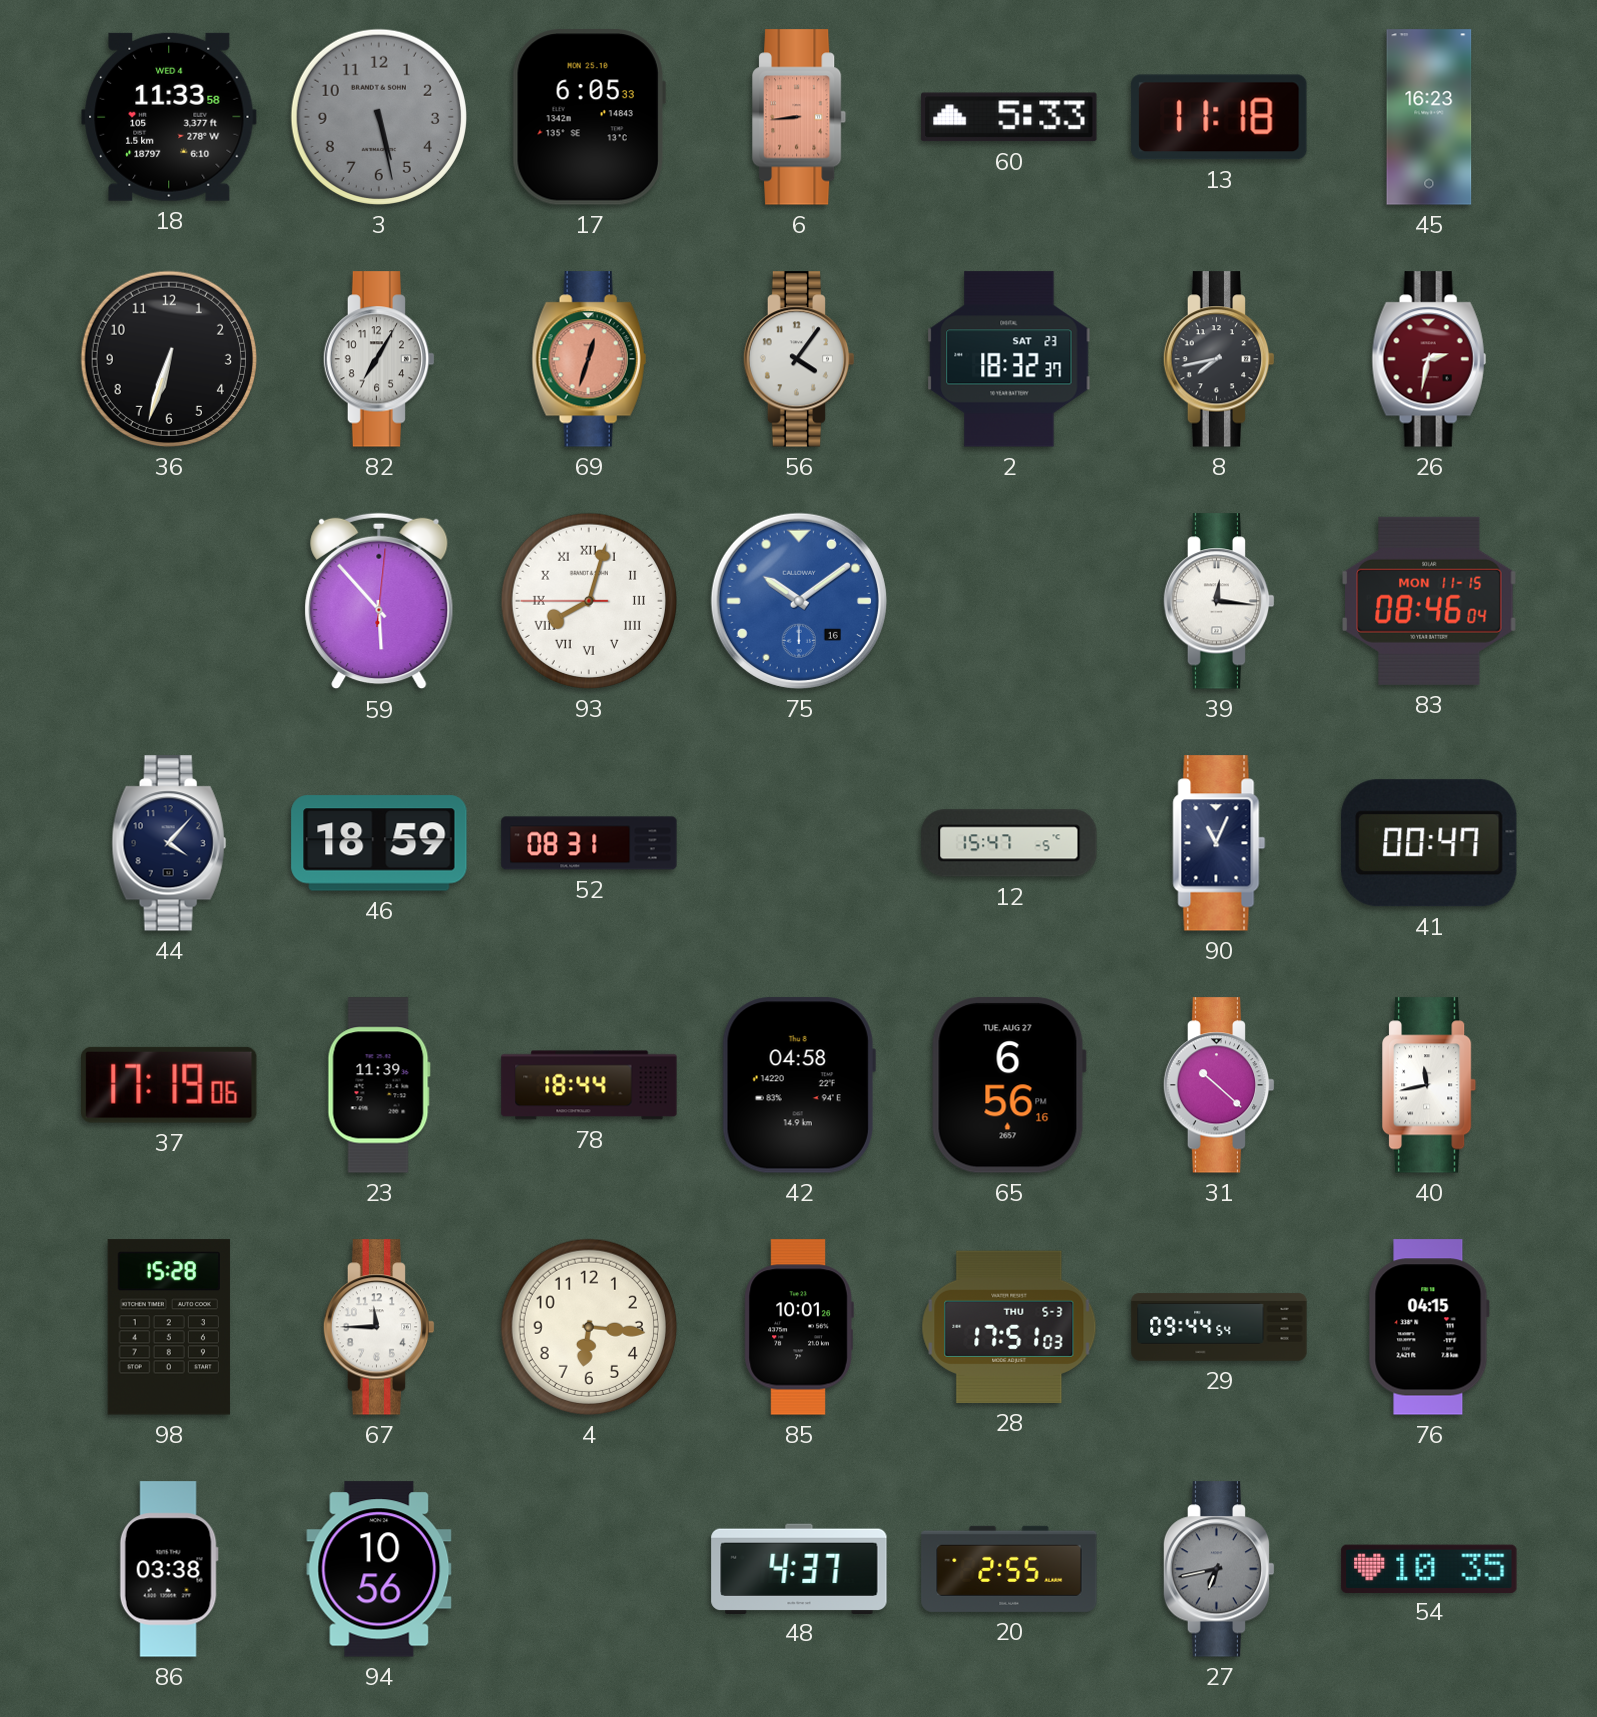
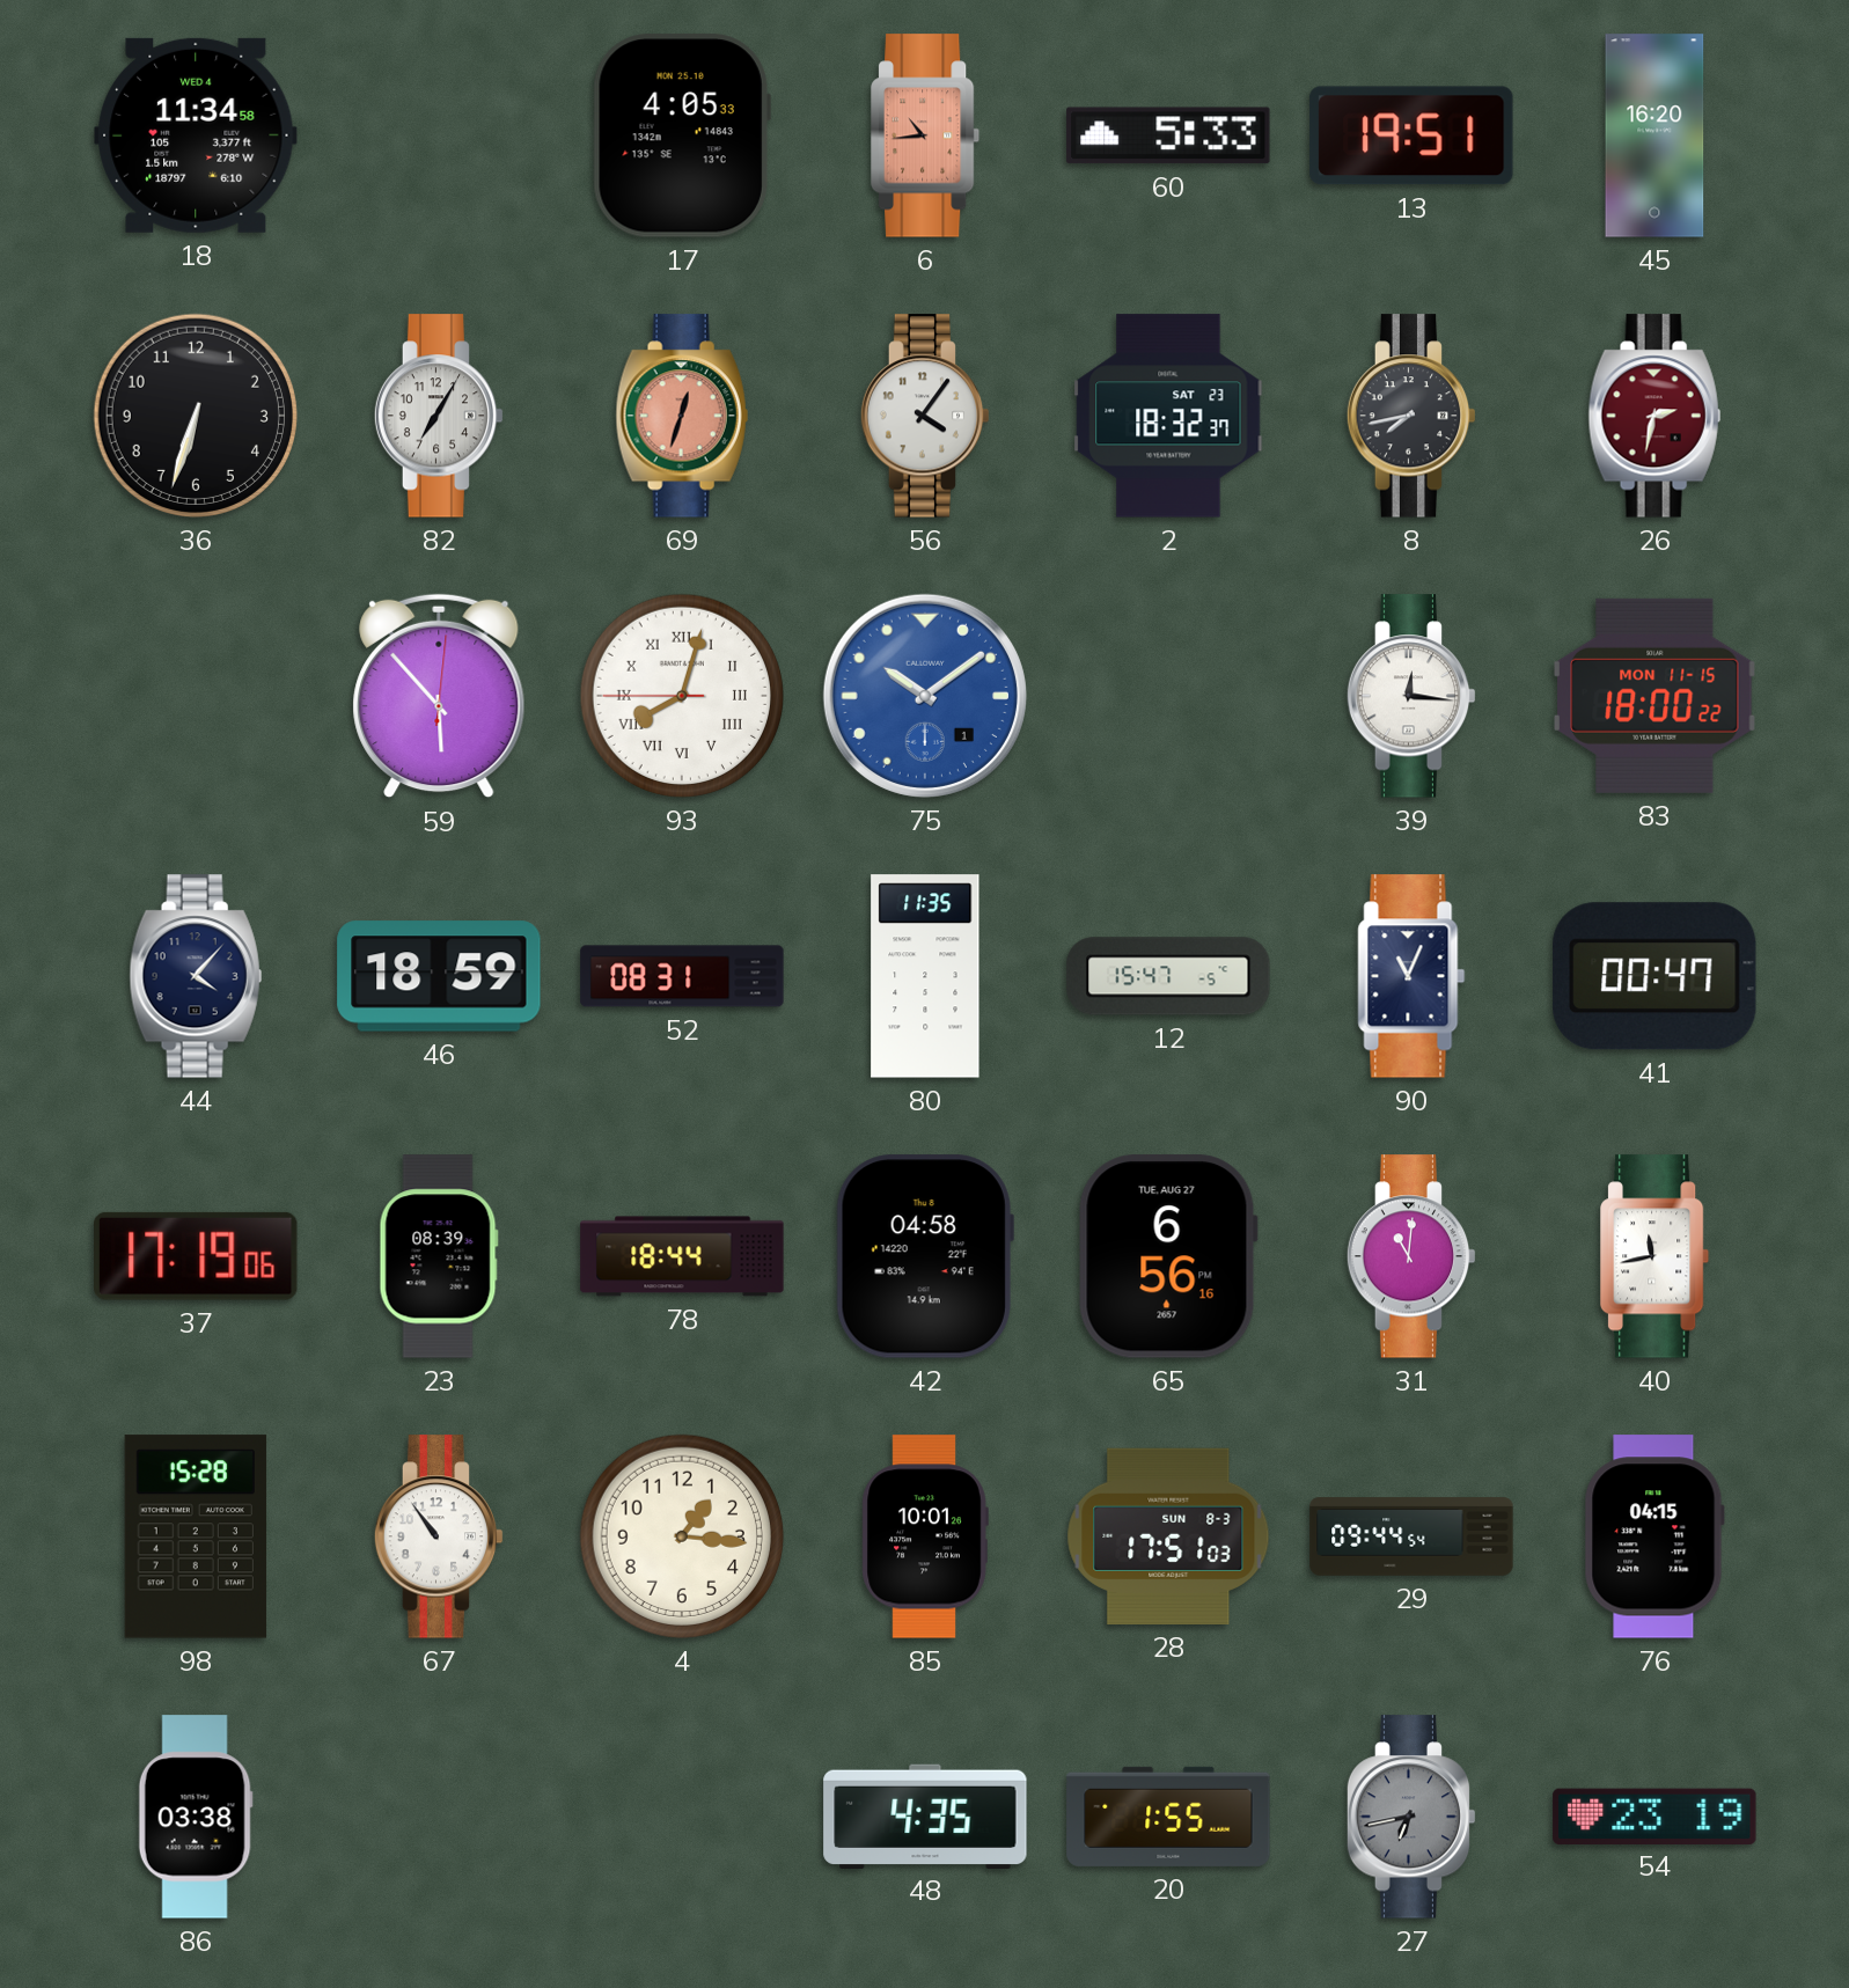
18: 11:33 -> 11:34
3: 5:28 -> none
17: 6:05 -> 4:05
6: 8:44 -> 10:44
13: 11:18 -> 19:51
45: 16:23 -> 16:20
75 date: 16 -> 1
83: 08:46 -> 18:00
80: none -> 11:35
23: 11:39 -> 08:39
31: 10:22 -> 11:01
67: 11:45 -> 10:54
4: 6:16 -> 1:16
28 date: THU 5-3 -> SUN 8-3
94: 10:56 -> none
48: 4:37 -> 4:35
20: 2:55 -> 1:55
54: 10:35 -> 23:19
